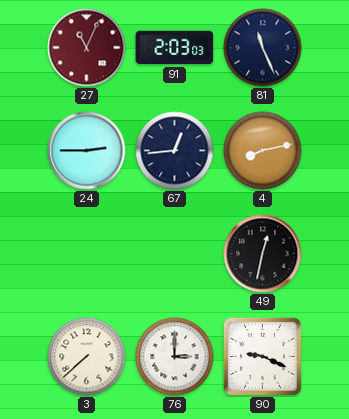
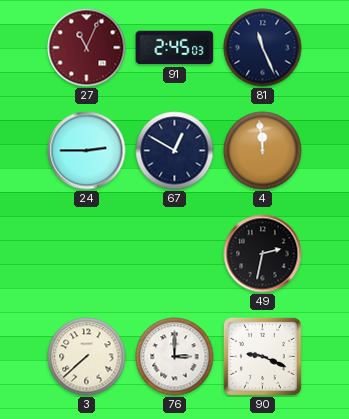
91: 2:03 -> 2:45
67: 12:44 -> 12:50
4: 8:13 -> 11:59
49: 12:32 -> 2:32
